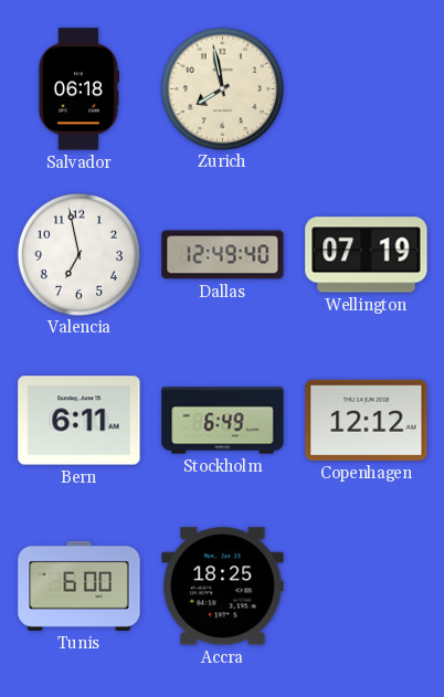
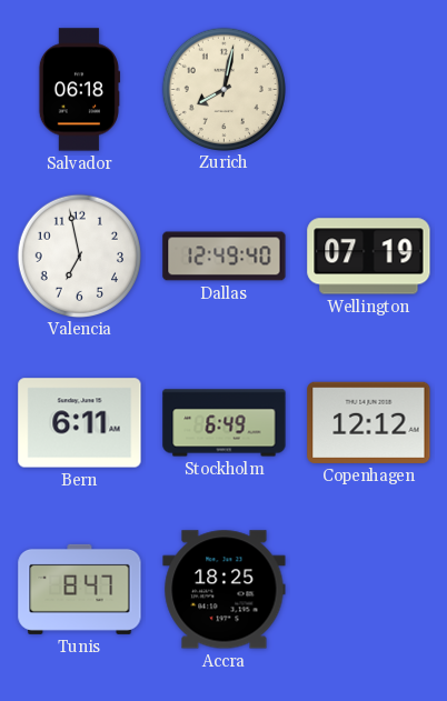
Zurich: 7:58 -> 8:02
Tunis: 6:00 -> 8:47
